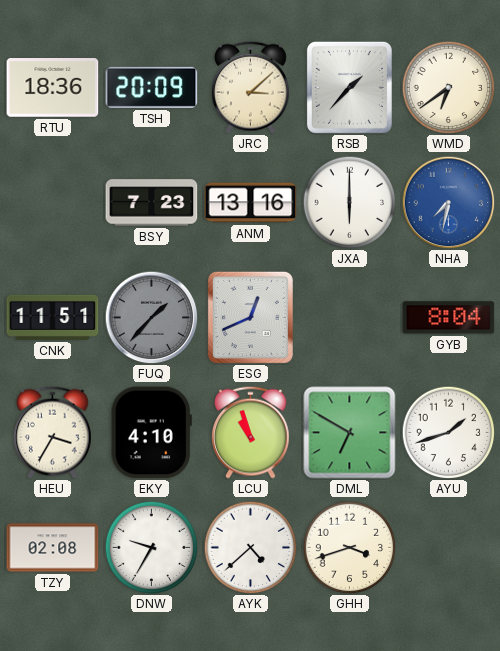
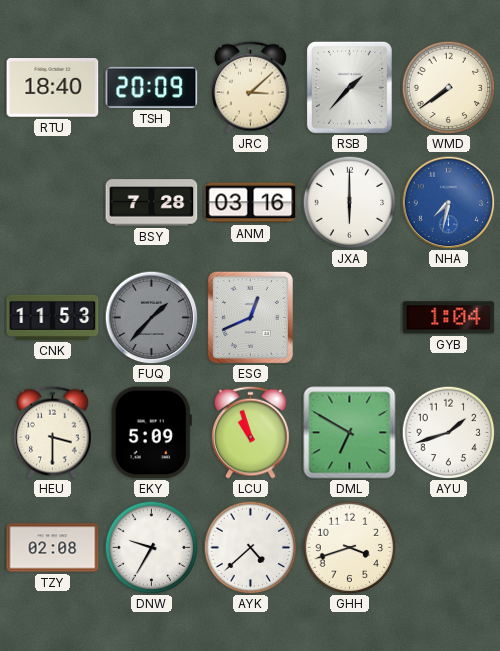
RTU: 18:36 -> 18:40
WMD: 6:39 -> 7:39
BSY: 7:23 -> 7:28
ANM: 13:16 -> 03:16
CNK: 11:51 -> 11:53
GYB: 8:04 -> 1:04
HEU: 3:35 -> 3:30
EKY: 4:10 -> 5:09
